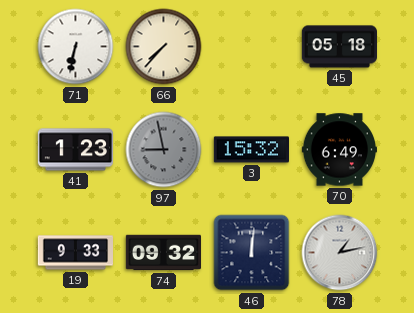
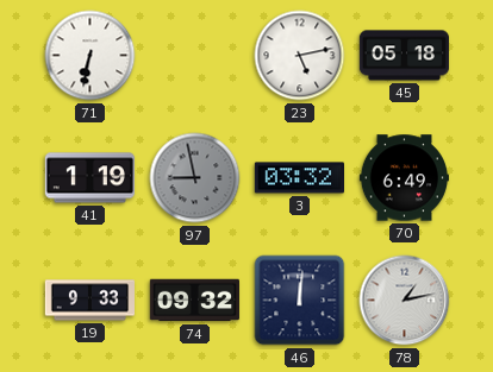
66: 7:37 -> none
23: none -> 5:13
41: 1:23 -> 1:19
3: 15:32 -> 03:32
